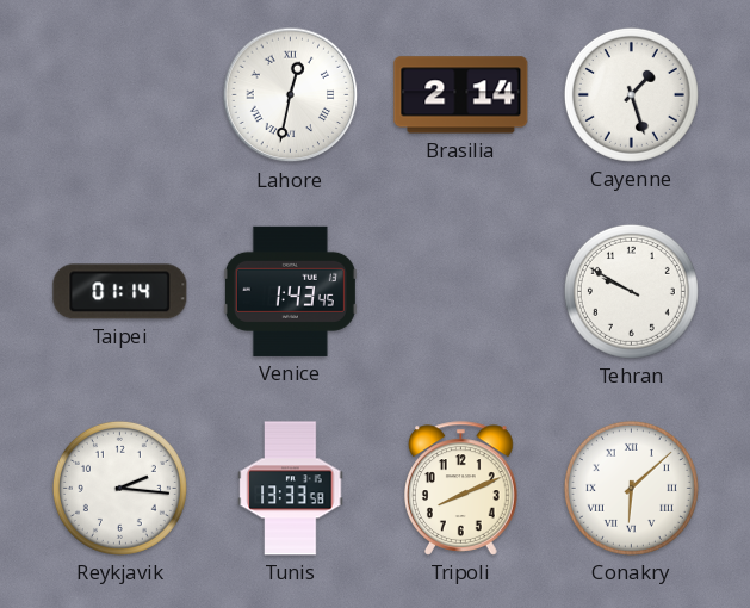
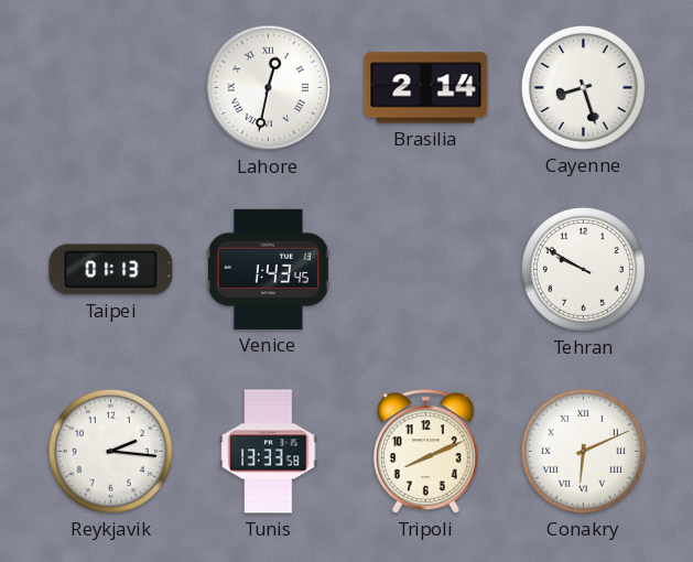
Cayenne: 1:27 -> 8:27
Taipei: 01:14 -> 01:13
Conakry: 6:08 -> 6:11
